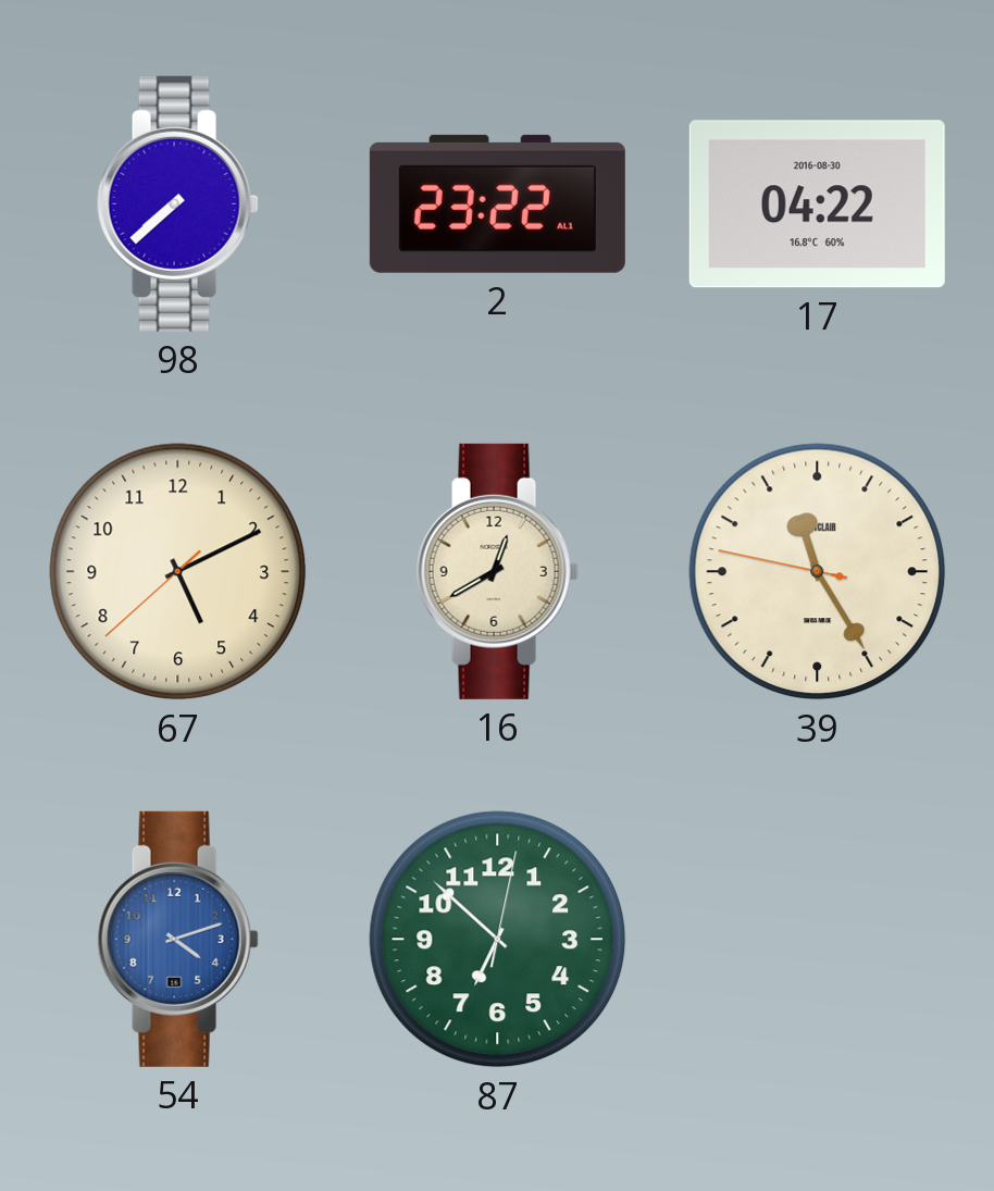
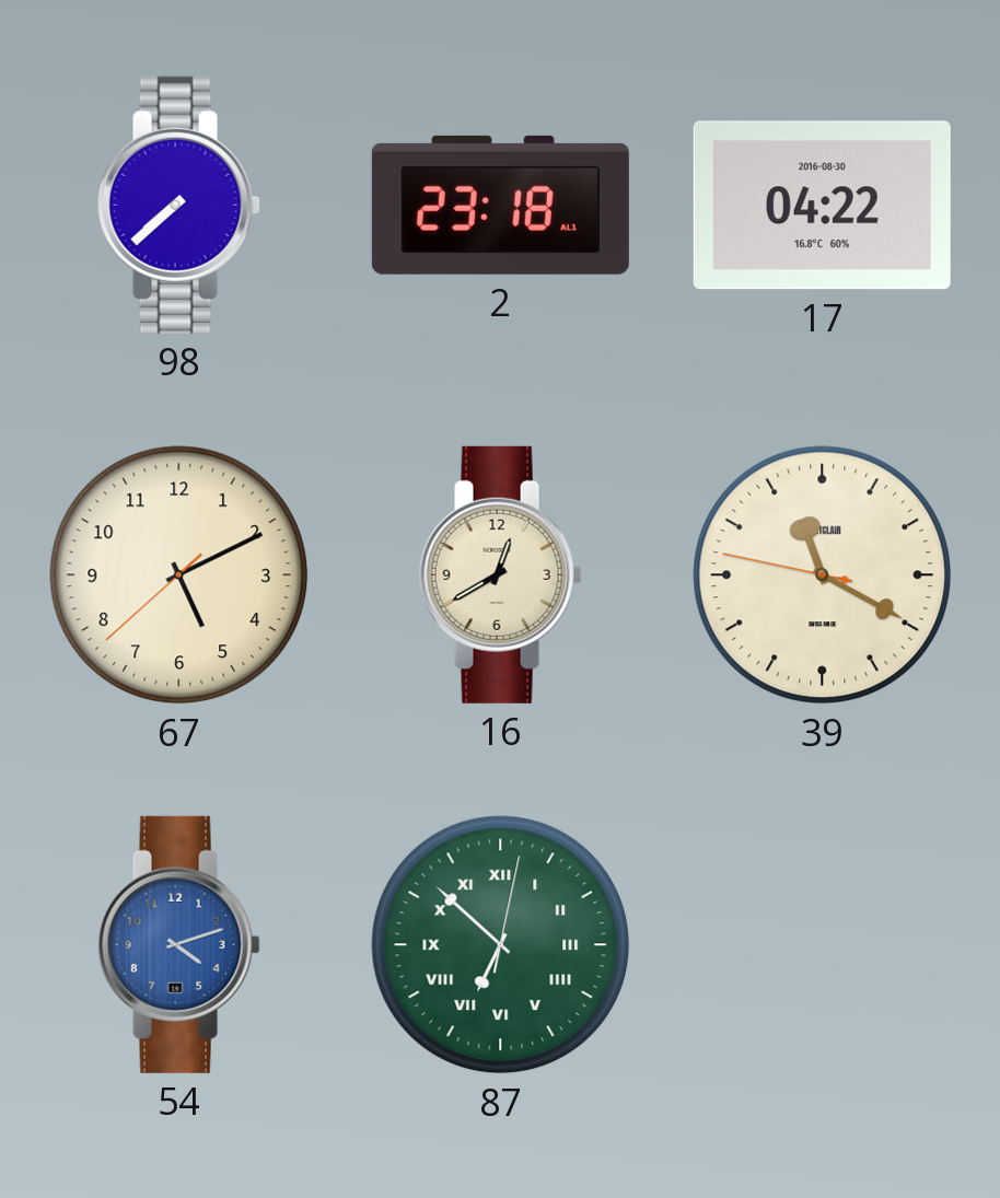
2: 23:22 -> 23:18
39: 11:24 -> 11:19
87 numerals: Arabic -> Roman
